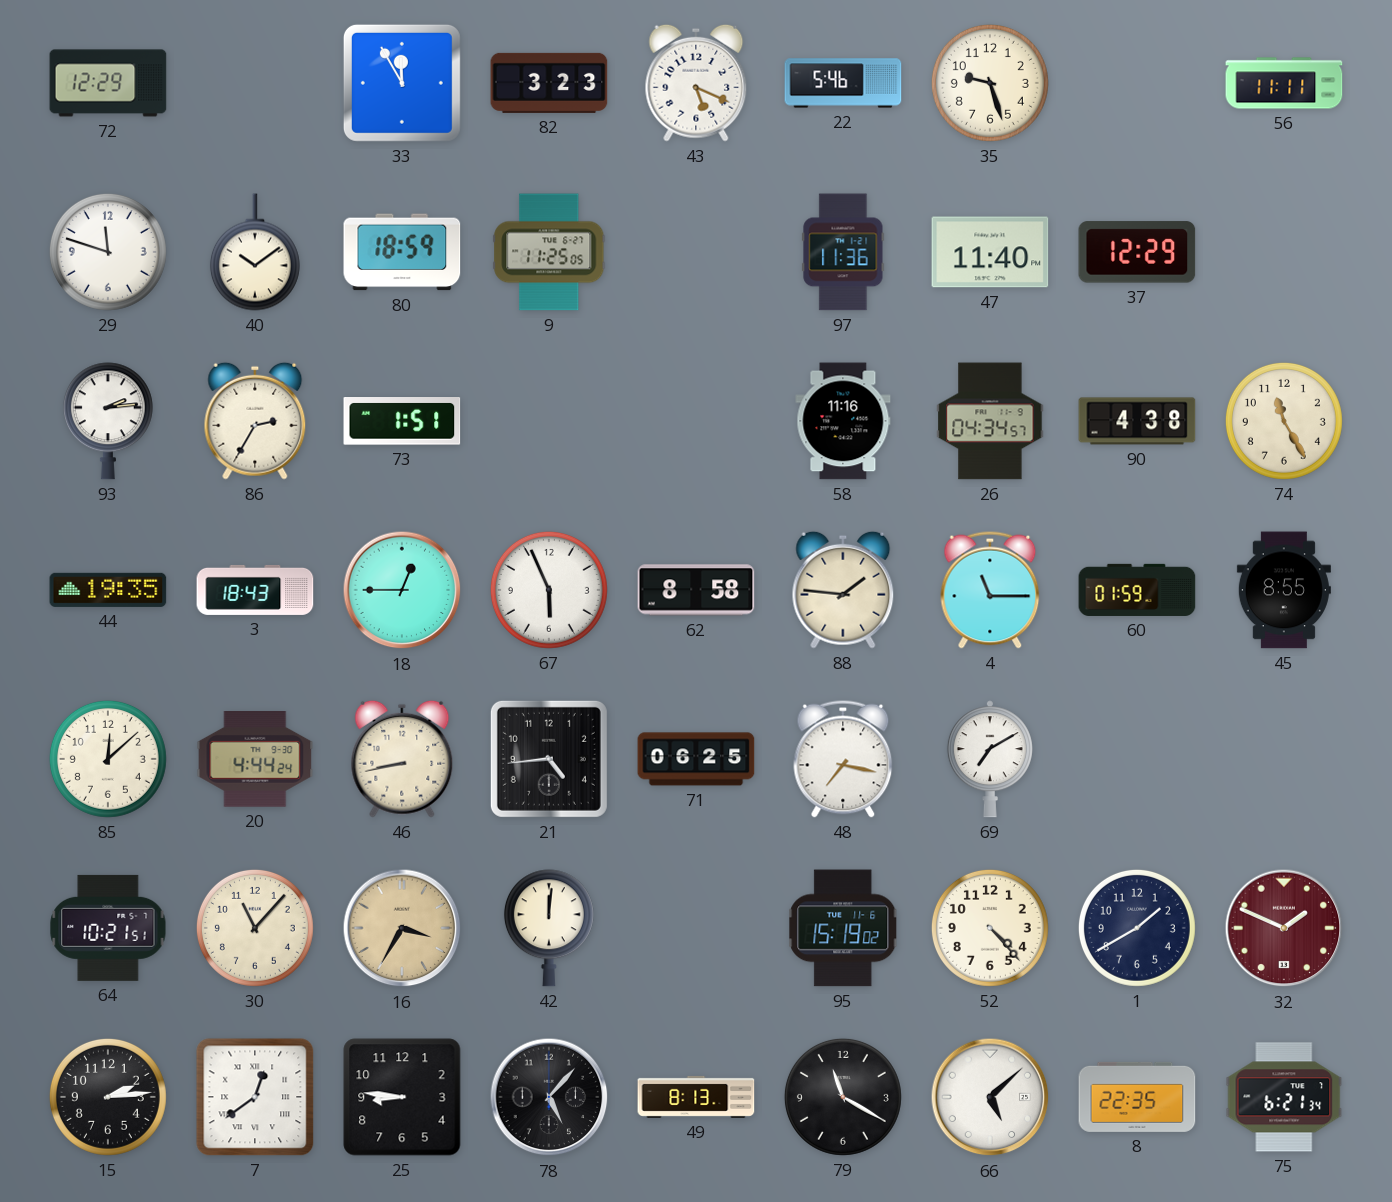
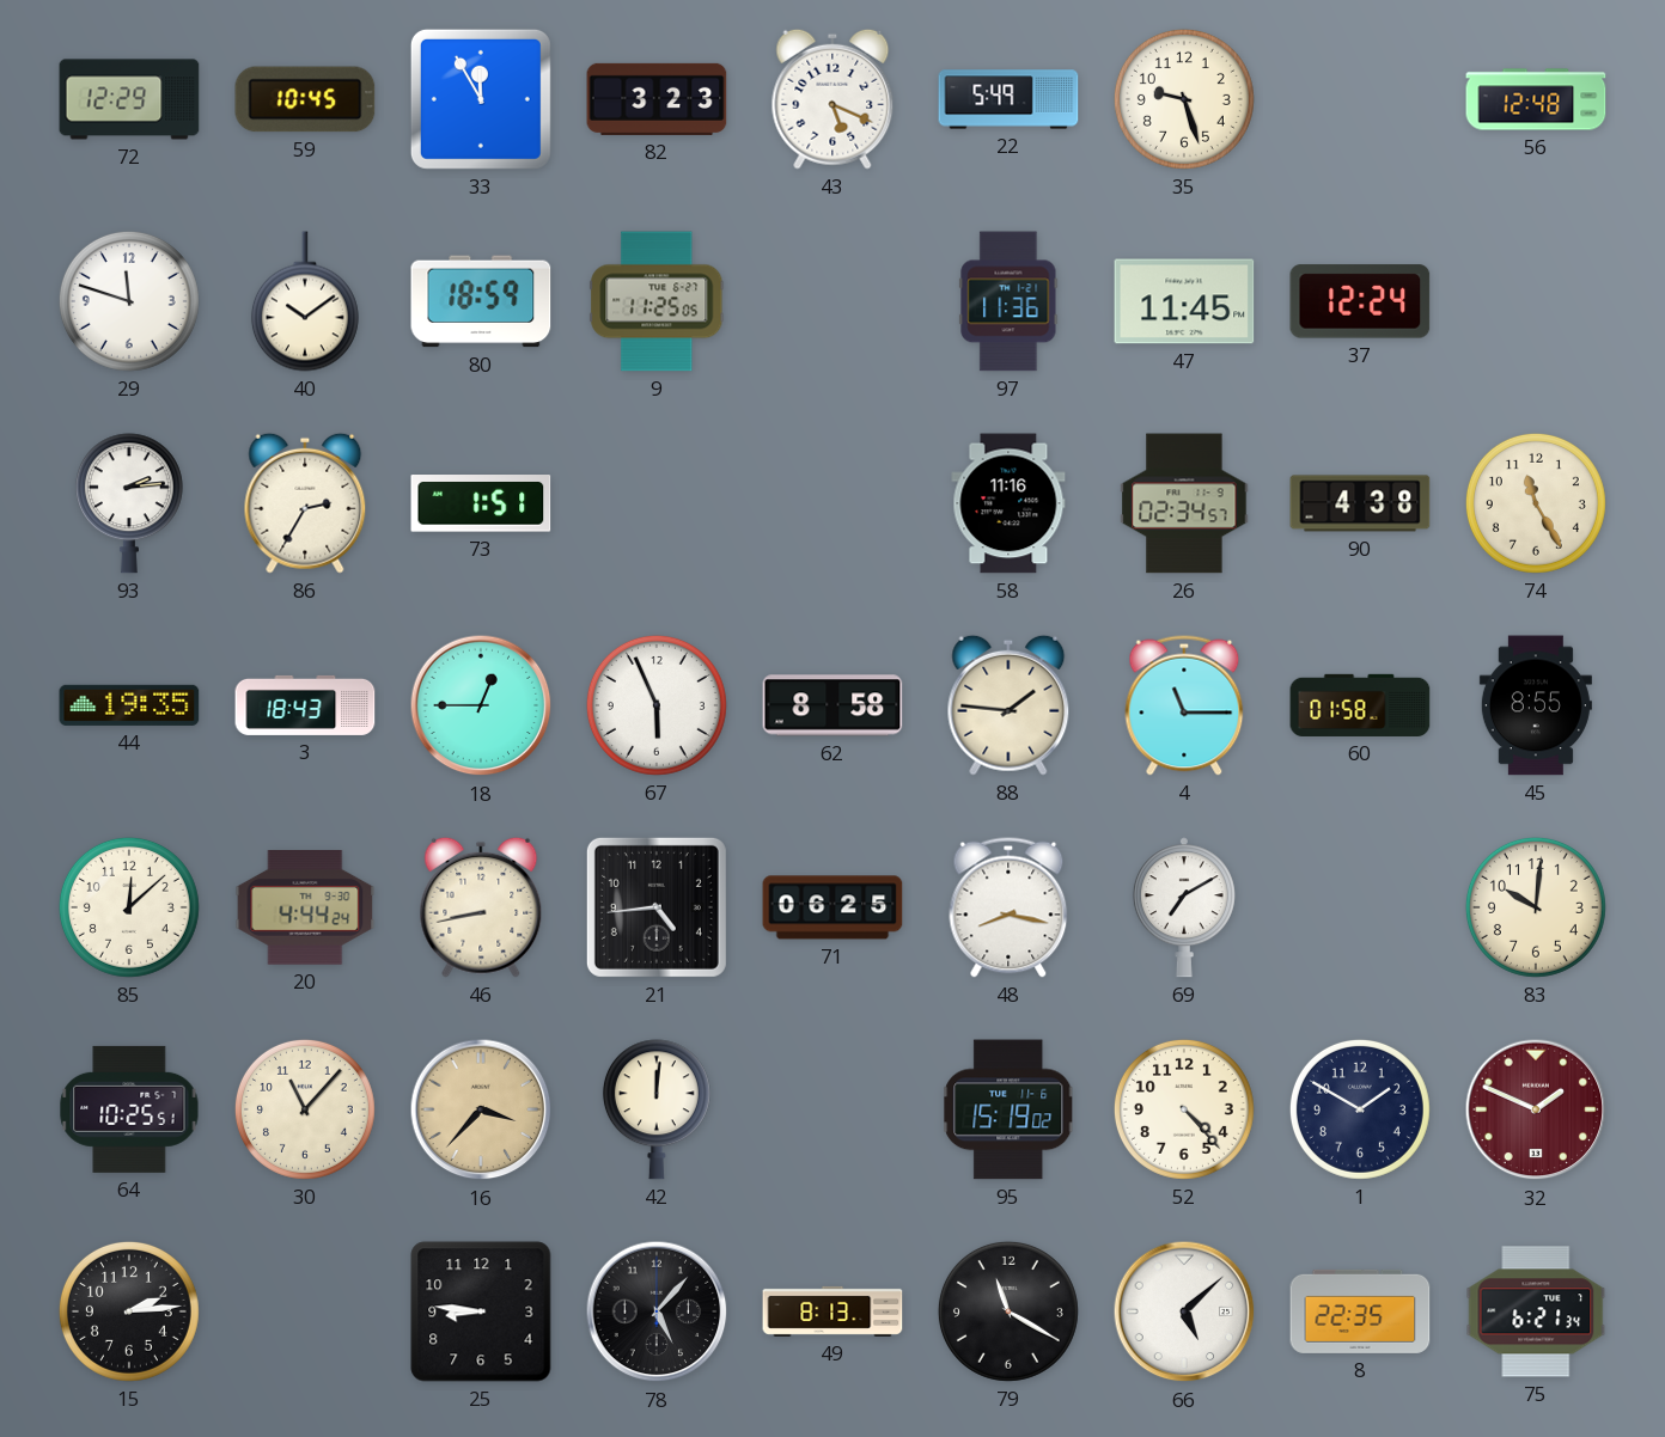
59: none -> 10:45
22: 5:46 -> 5:49
56: 11:11 -> 12:48
47: 11:40 -> 11:45
37: 12:29 -> 12:24
26: 04:34 -> 02:34
60: 01:59 -> 01:58
48: 7:17 -> 8:17
83: none -> 10:01
64: 10:21 -> 10:25
16: 3:35 -> 3:37
1: 1:40 -> 1:50
7: 12:39 -> none
